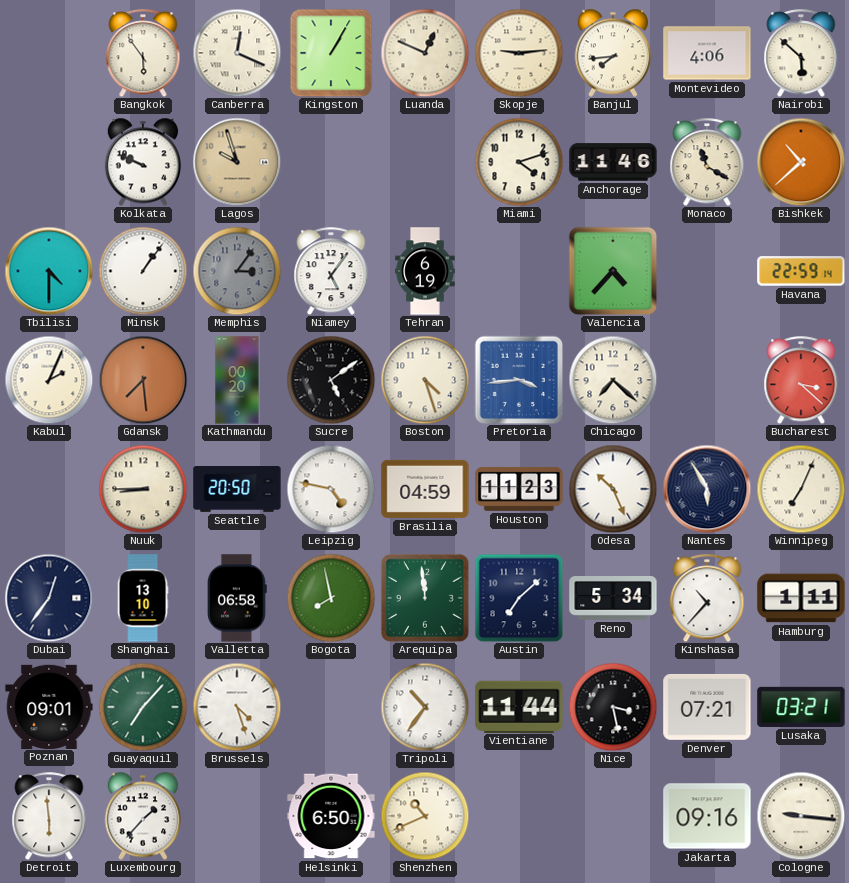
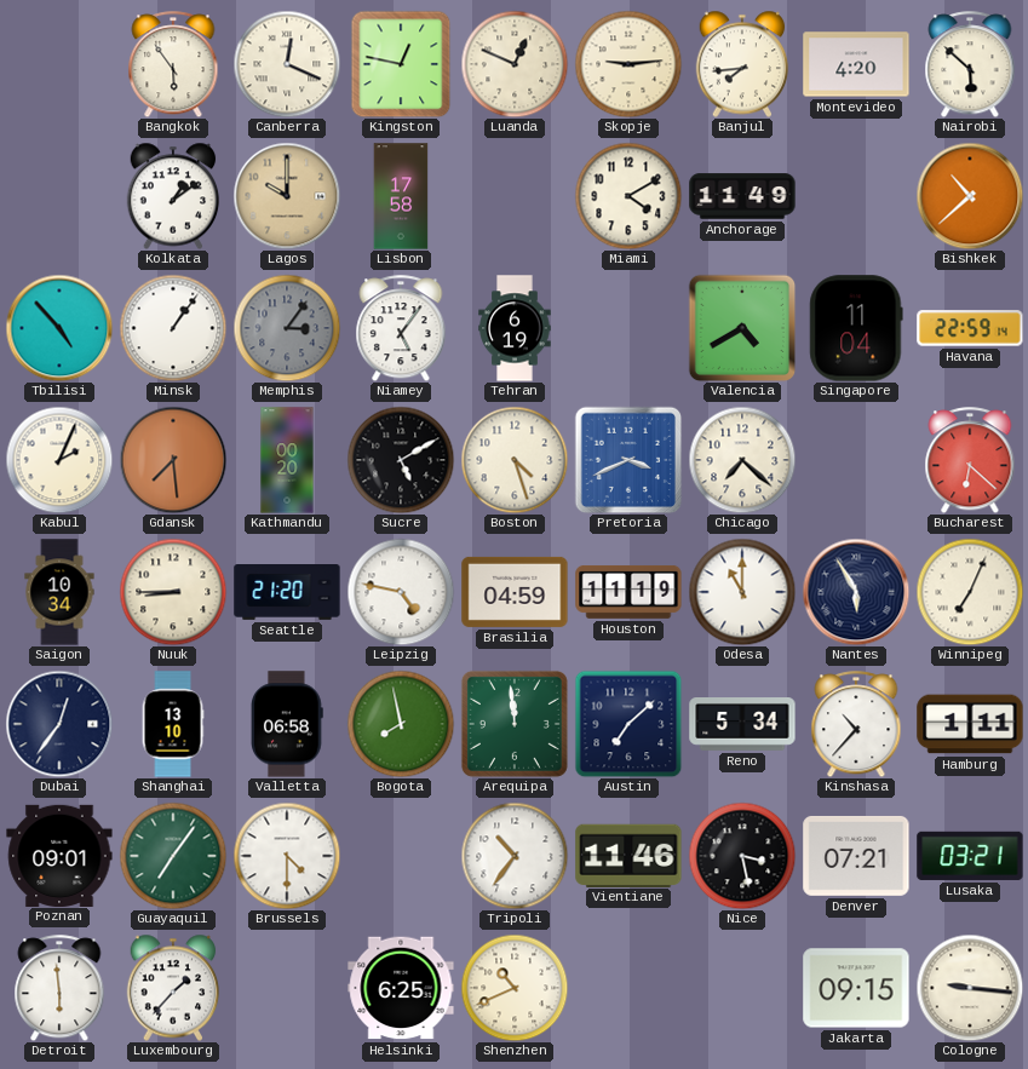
Kingston: 1:05 -> 12:47
Montevideo: 4:06 -> 4:20
Kolkata: 9:49 -> 1:09
Lagos: 9:57 -> 10:00
Lisbon: none -> 17:58
Miami: 4:12 -> 4:10
Anchorage: 11:46 -> 11:49
Monaco: 11:20 -> none
Tbilisi: 4:30 -> 4:53
Valencia: 4:37 -> 4:40
Singapore: none -> 11:04
Sucre: 5:09 -> 5:10
Pretoria: 3:44 -> 3:41
Bucharest: 3:22 -> 6:22
Saigon: none -> 10:34
Seattle: 20:50 -> 21:20
Houston: 11:23 -> 11:19
Odesa: 10:26 -> 11:00
Guayaquil: 7:07 -> 7:06
Brussels: 4:27 -> 4:30
Vientiane: 11:44 -> 11:46
Helsinki: 6:50 -> 6:25
Jakarta: 09:16 -> 09:15
